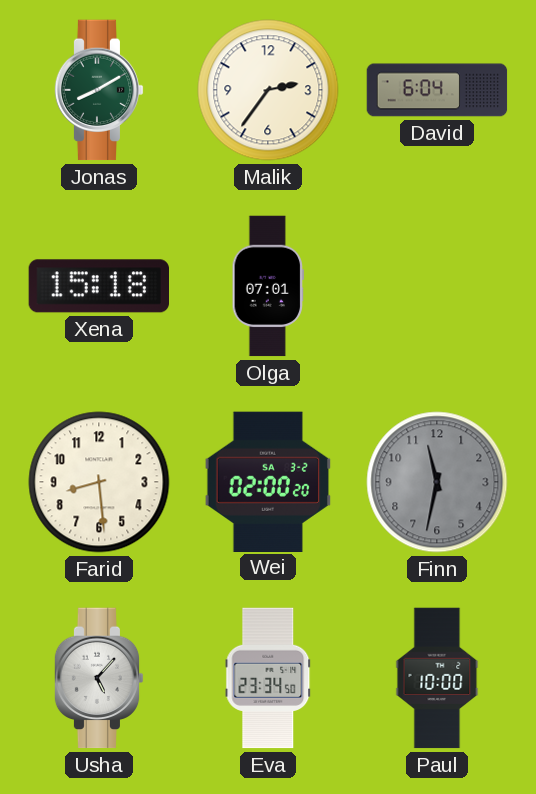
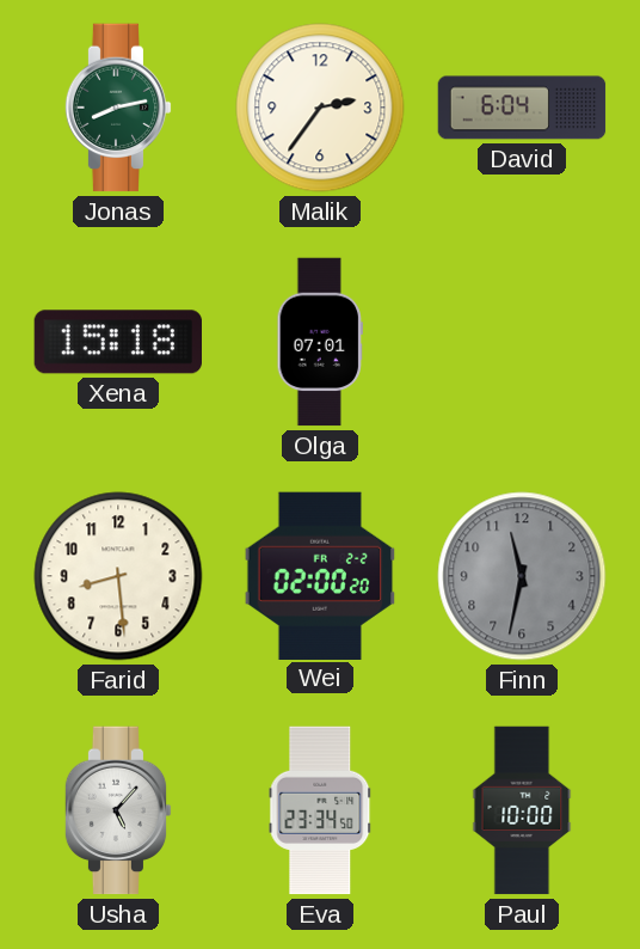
Jonas: 8:10 -> 8:13
Wei date: SA 3-2 -> FR 2-2
